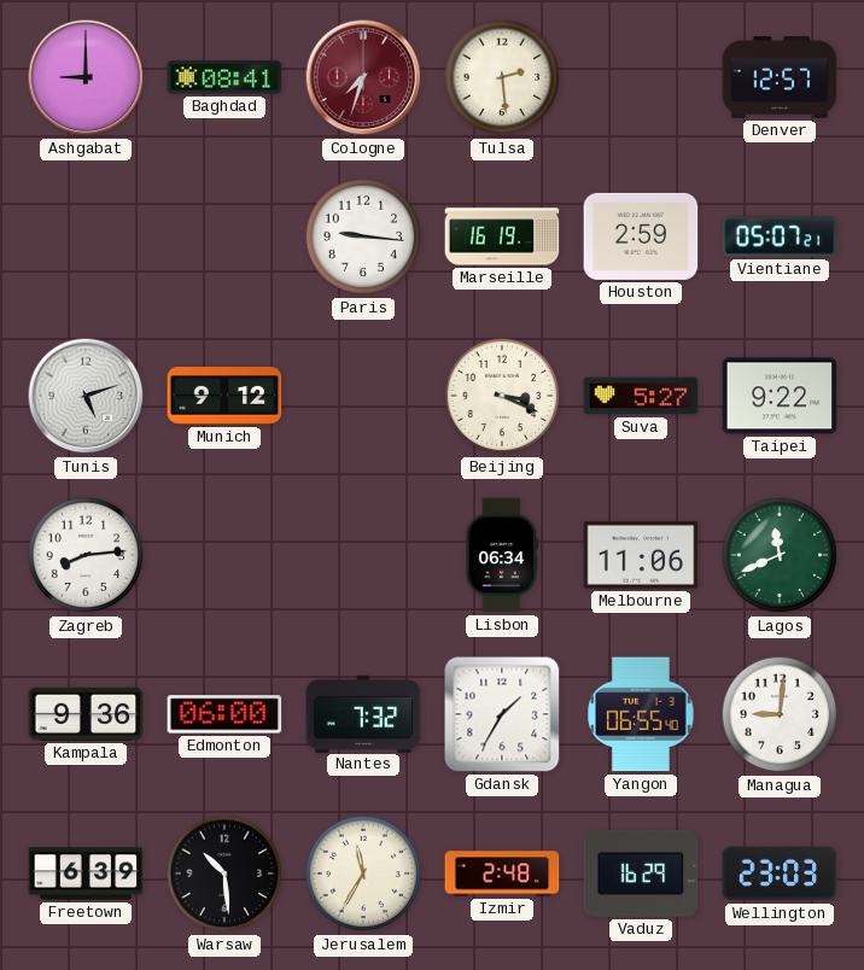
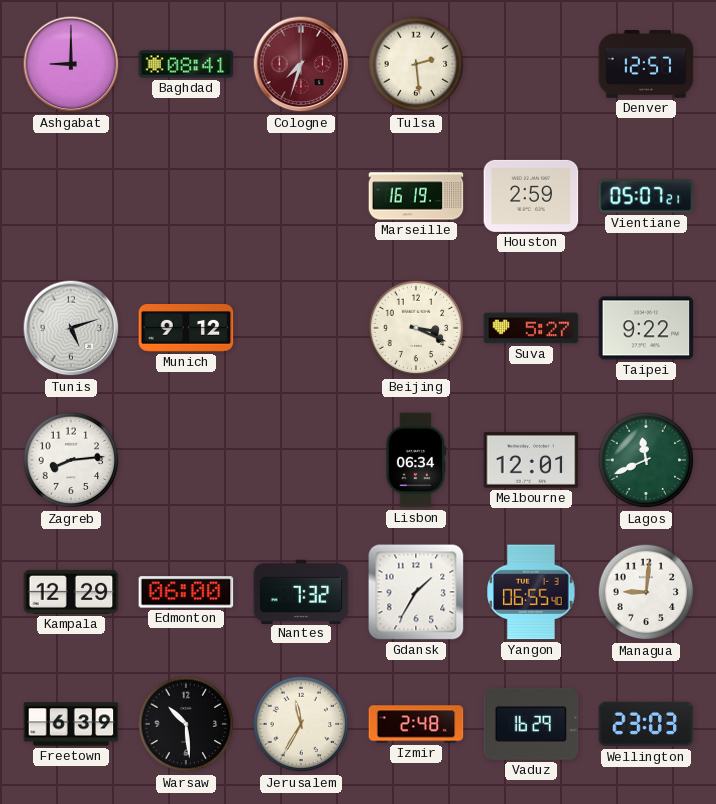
Paris: 9:16 -> none
Melbourne: 11:06 -> 12:01
Kampala: 9:36 -> 12:29
